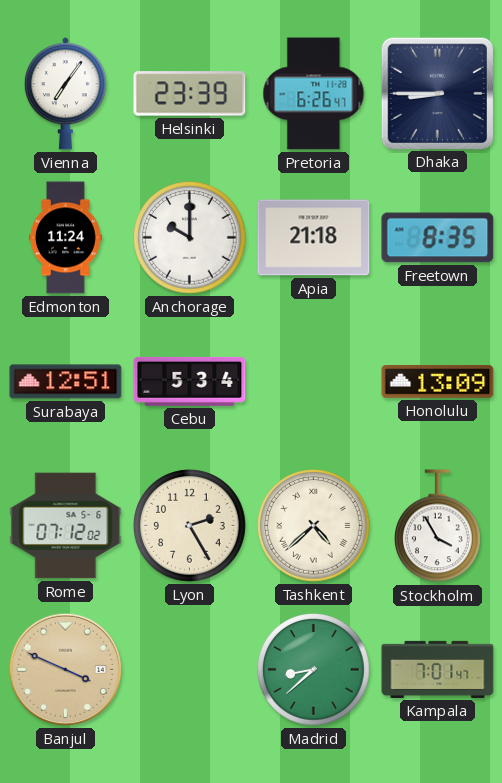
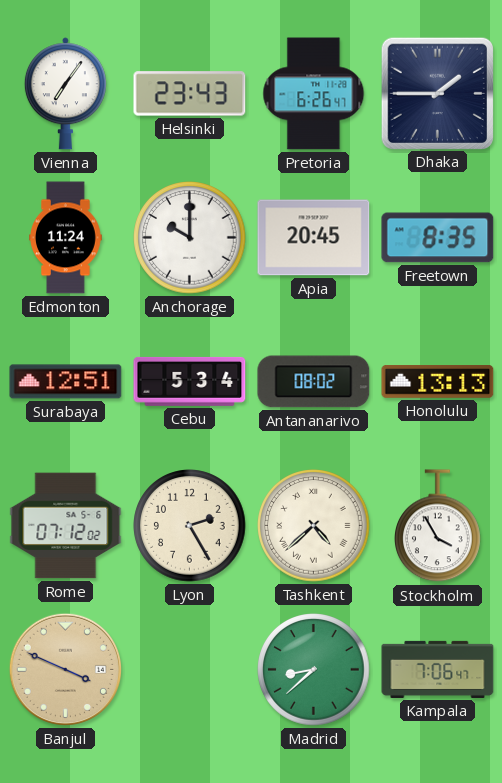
Helsinki: 23:39 -> 23:43
Dhaka: 8:45 -> 1:45
Apia: 21:18 -> 20:45
Antananarivo: none -> 08:02
Honolulu: 13:09 -> 13:13
Kampala: 7:01 -> 7:06
